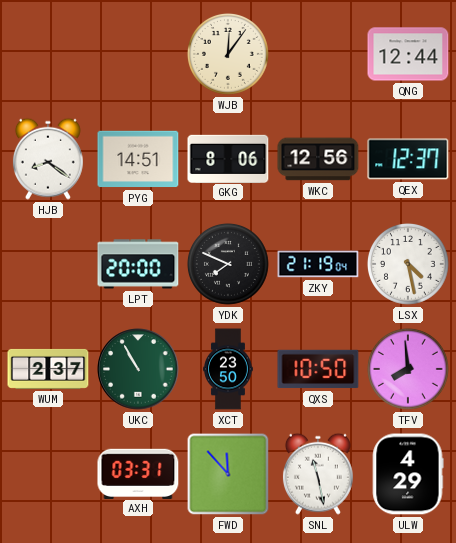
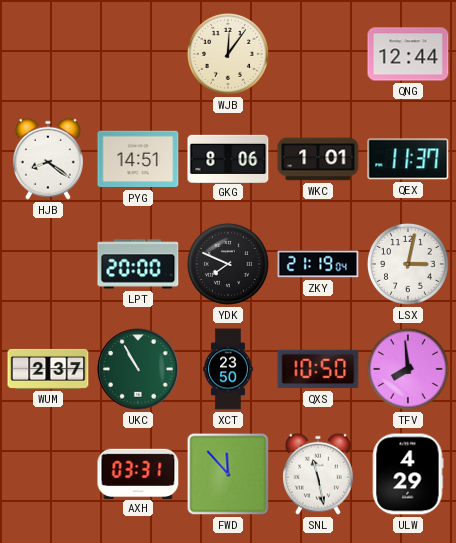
WKC: 12:56 -> 1:01
QEX: 12:37 -> 11:37
LSX: 4:28 -> 3:02
